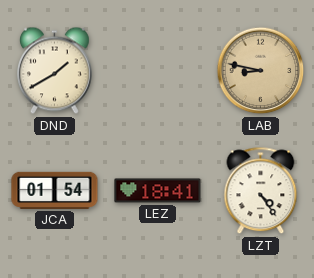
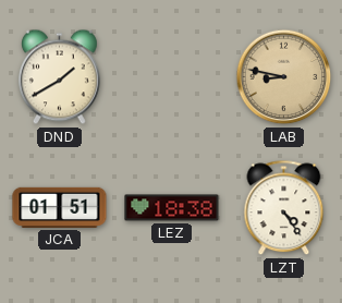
JCA: 01:54 -> 01:51
LEZ: 18:41 -> 18:38
